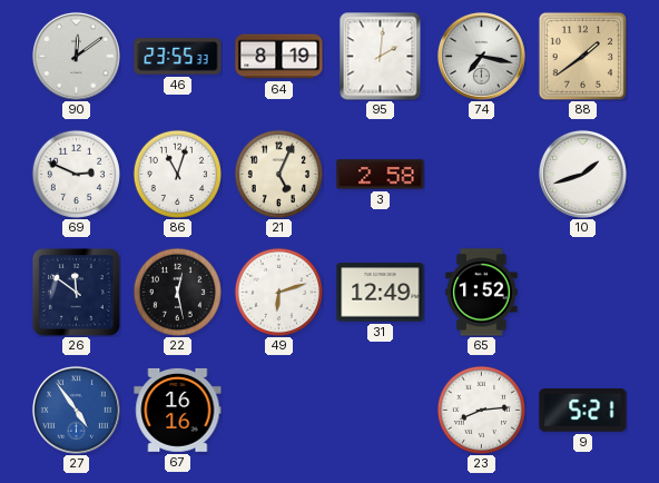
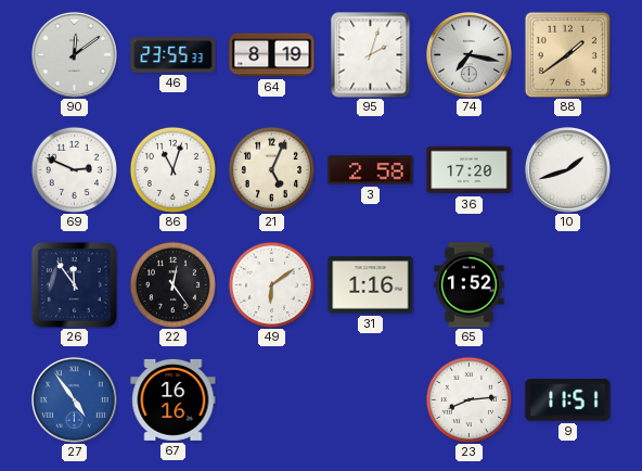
95: 2:01 -> 2:03
36: none -> 17:20
26: 11:51 -> 11:54
22: 12:28 -> 12:24
49: 6:12 -> 6:09
31: 12:49 -> 1:16
9: 5:21 -> 11:51
